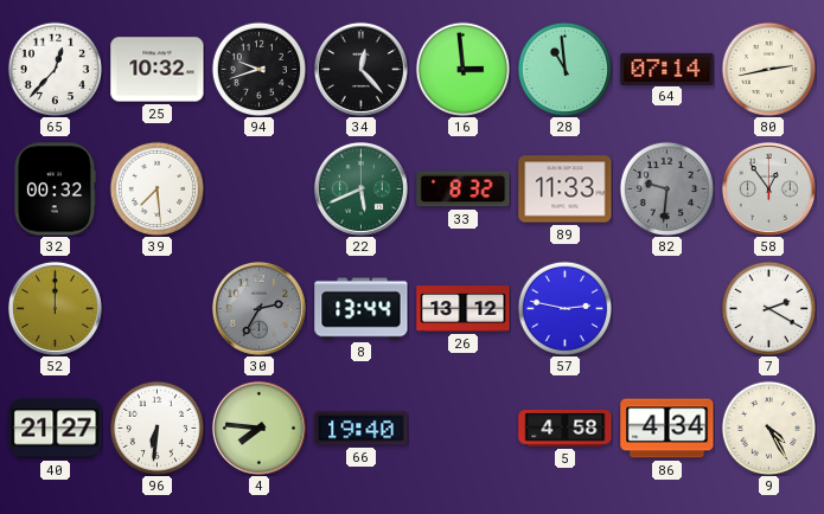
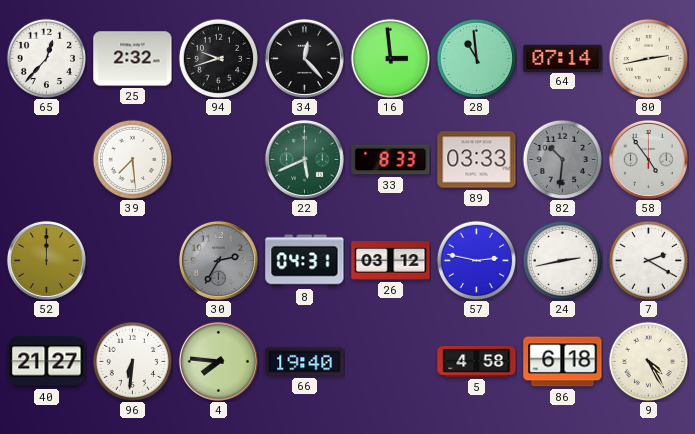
25: 10:32 -> 2:32
32: 00:32 -> none
33: 8:32 -> 8:33
89: 11:33 -> 03:33
82: 9:31 -> 10:31
58: 12:54 -> 4:54
8: 13:44 -> 04:31
26: 13:12 -> 03:12
24: none -> 2:43
86: 4:34 -> 6:18
